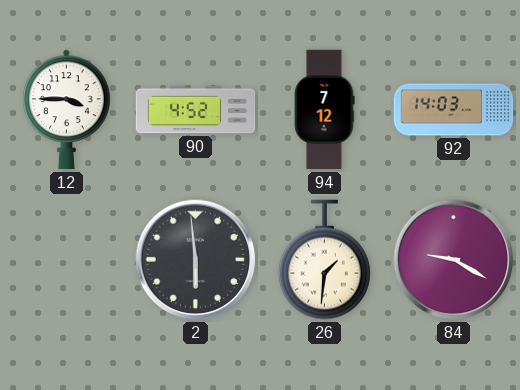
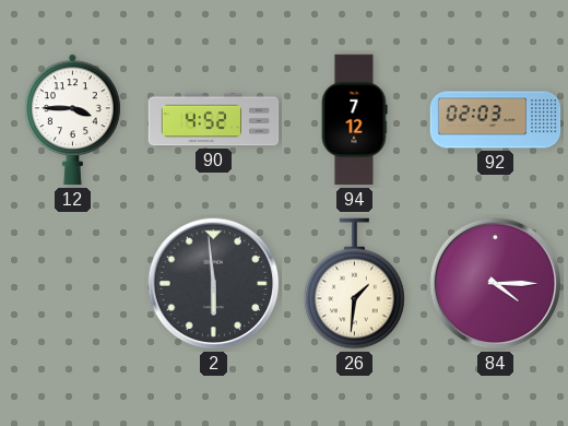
92: 14:03 -> 02:03
84: 9:20 -> 4:15
